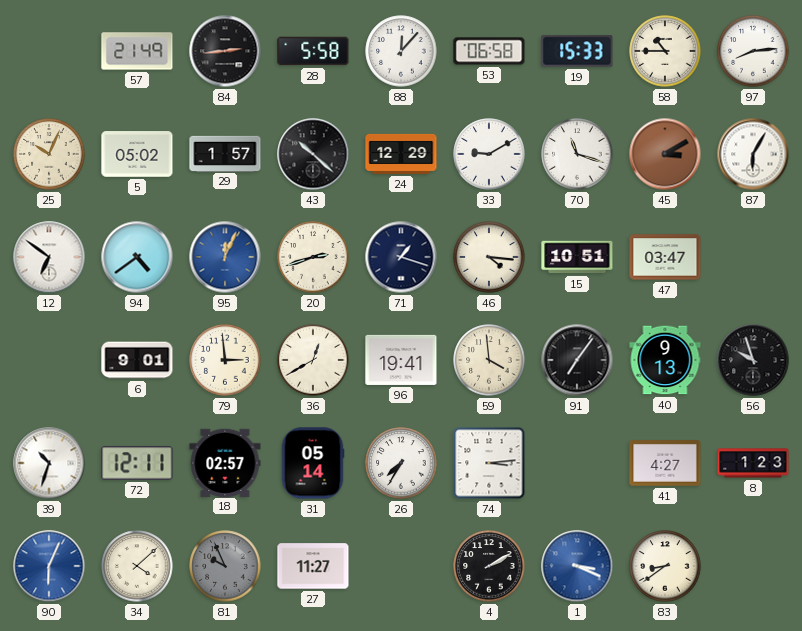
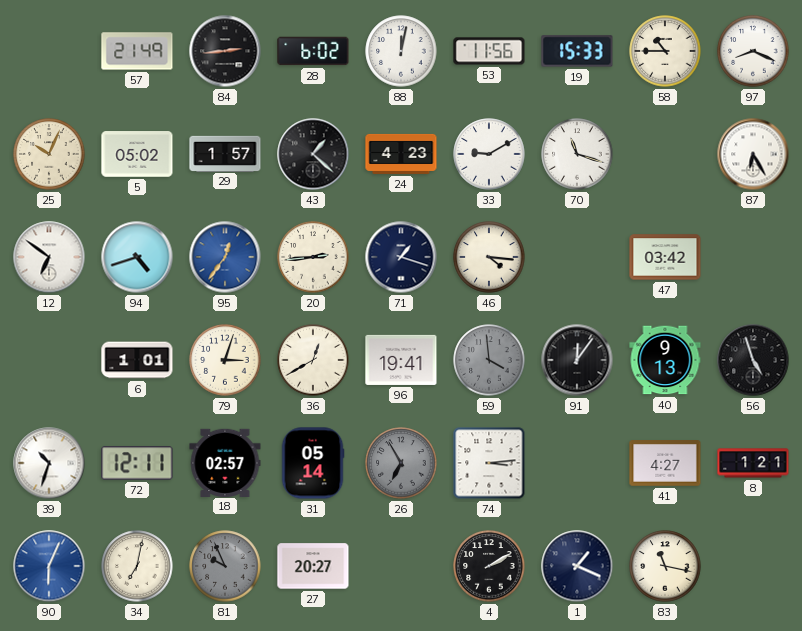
28: 5:58 -> 6:02
88: 12:07 -> 12:02
53: 06:58 -> 11:56
97: 8:14 -> 8:19
43: 10:22 -> 1:22
24: 12:29 -> 4:23
45: 3:10 -> none
87: 6:05 -> 6:25
94: 4:39 -> 4:42
95: 12:04 -> 12:36
20: 2:42 -> 2:44
15: 10:51 -> none
47: 03:47 -> 03:42
6: 9:01 -> 1:01
79: 2:59 -> 3:03
59 dial: cream -> grey
91: 7:06 -> 12:06
56: 9:57 -> 4:57
26: 7:35 -> 6:55
26 dial: white -> grey
8: 1:23 -> 1:21
34: 4:08 -> 7:02
27: 11:27 -> 20:27
1: 3:19 -> 1:19
1 dial: blue -> navy
83: 8:39 -> 11:17
